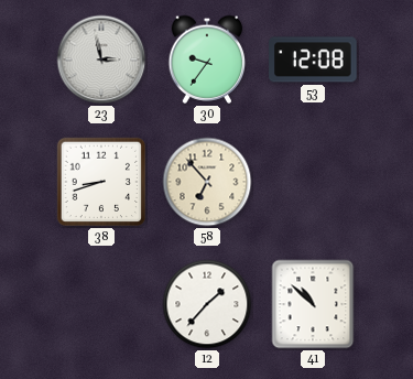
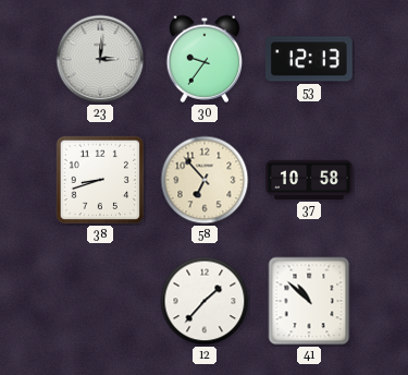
23: 2:58 -> 3:01
53: 12:08 -> 12:13
37: none -> 10:58
